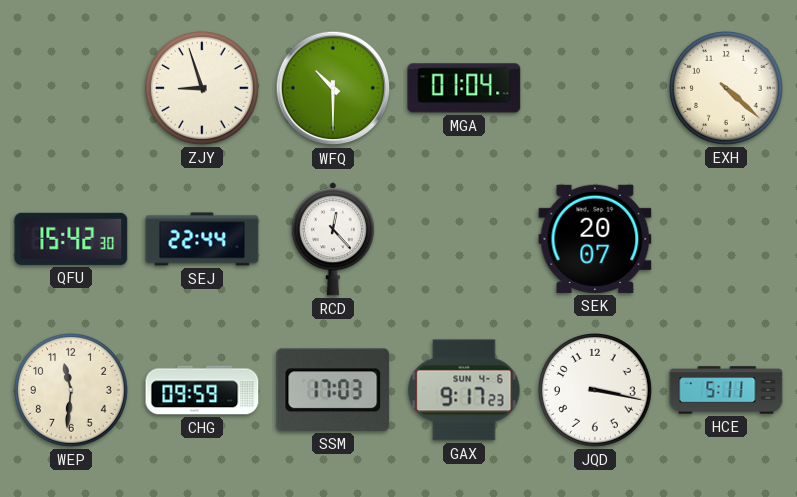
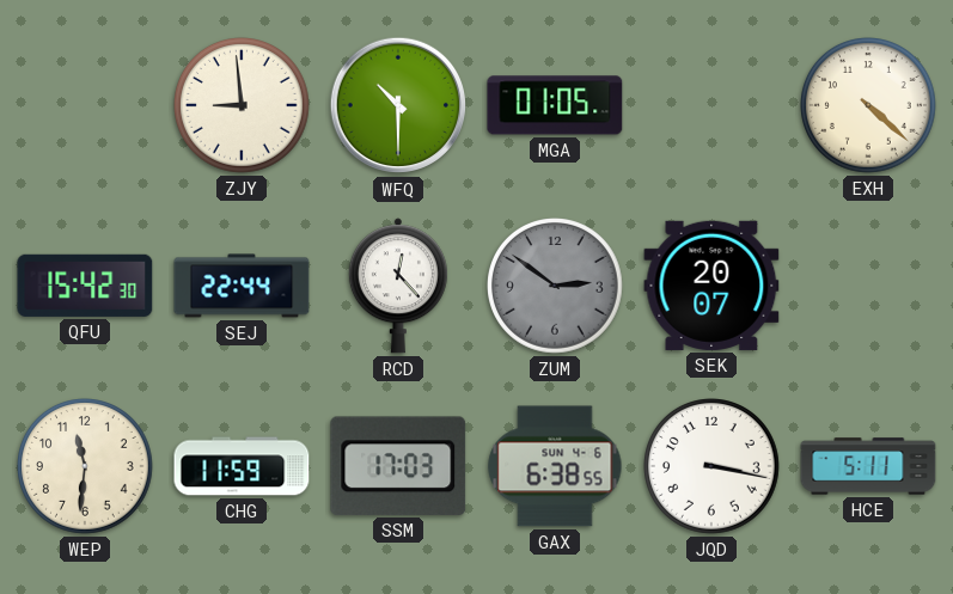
ZJY: 8:57 -> 8:59
MGA: 01:04 -> 01:05
ZUM: none -> 2:51
CHG: 09:59 -> 11:59
GAX: 9:17 -> 6:38
